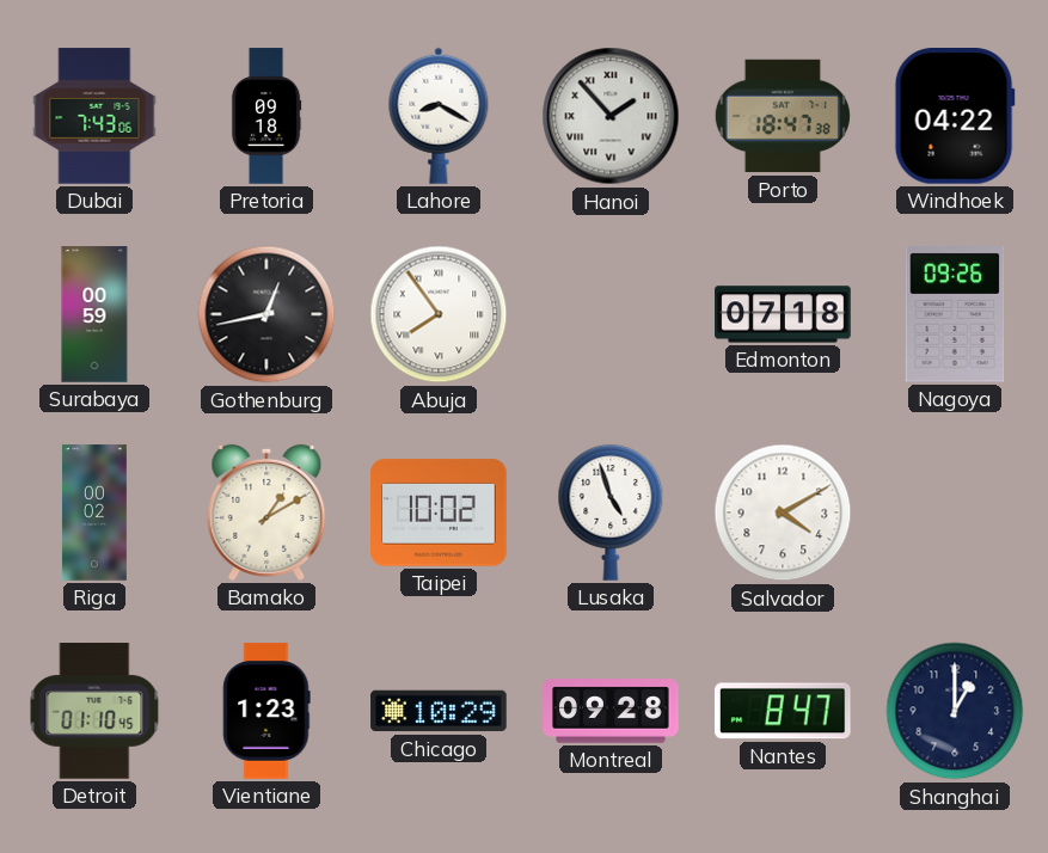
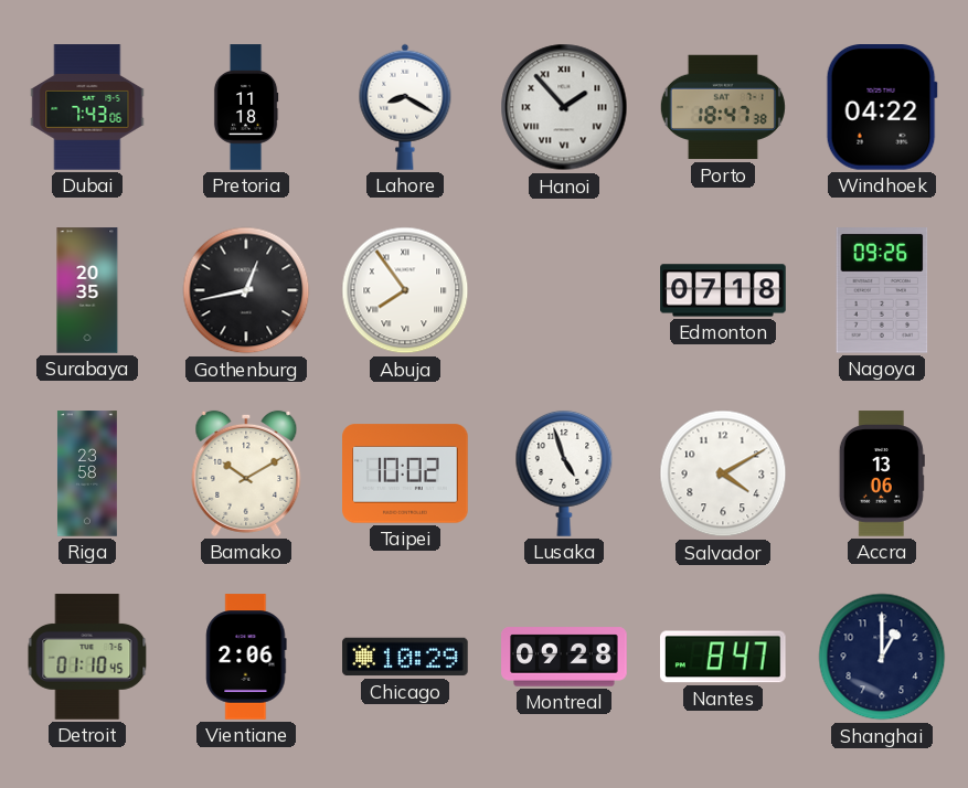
Pretoria: 09:18 -> 11:18
Surabaya: 00:59 -> 20:35
Riga: 00:02 -> 23:58
Bamako: 1:10 -> 10:10
Accra: none -> 13:06
Vientiane: 1:23 -> 2:06
